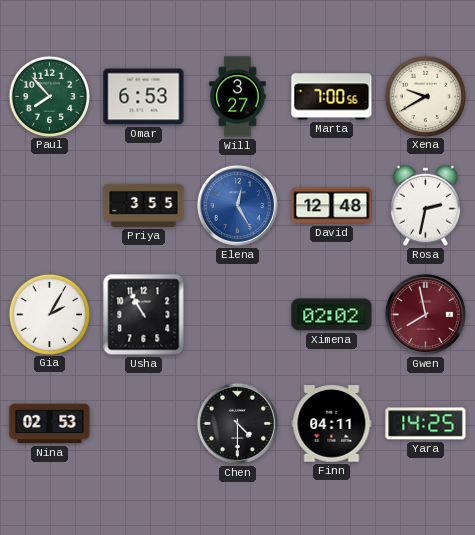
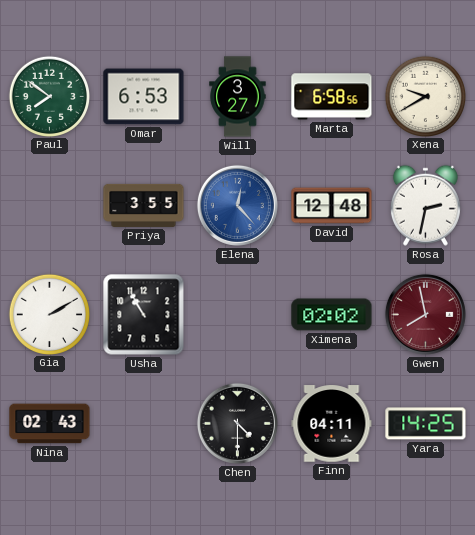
Paul: 7:53 -> 7:51
Marta: 7:00 -> 6:58
Elena: 12:25 -> 12:23
Gia: 2:05 -> 2:10
Nina: 02:53 -> 02:43
